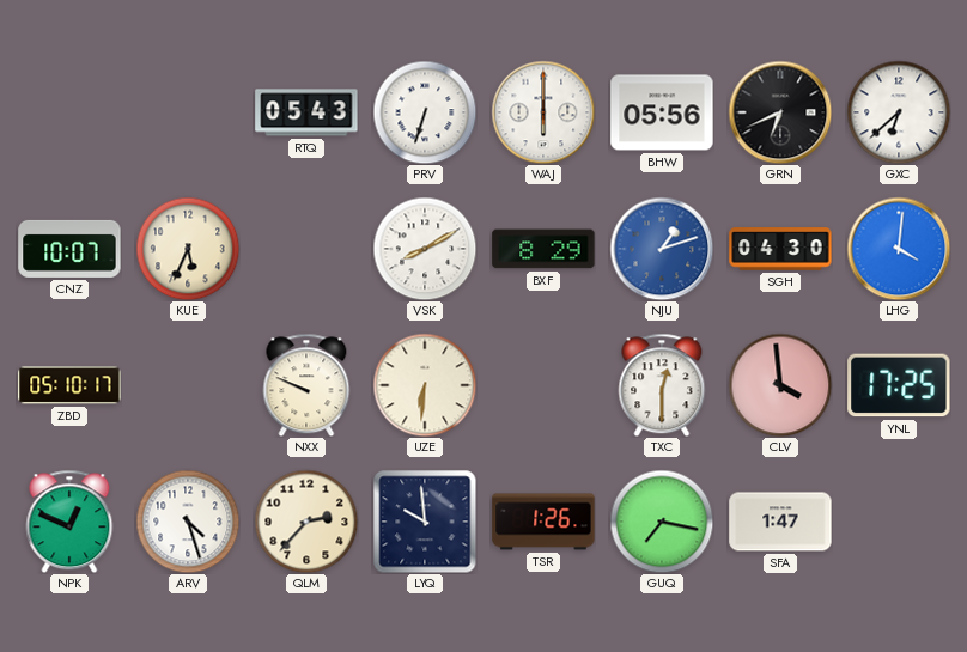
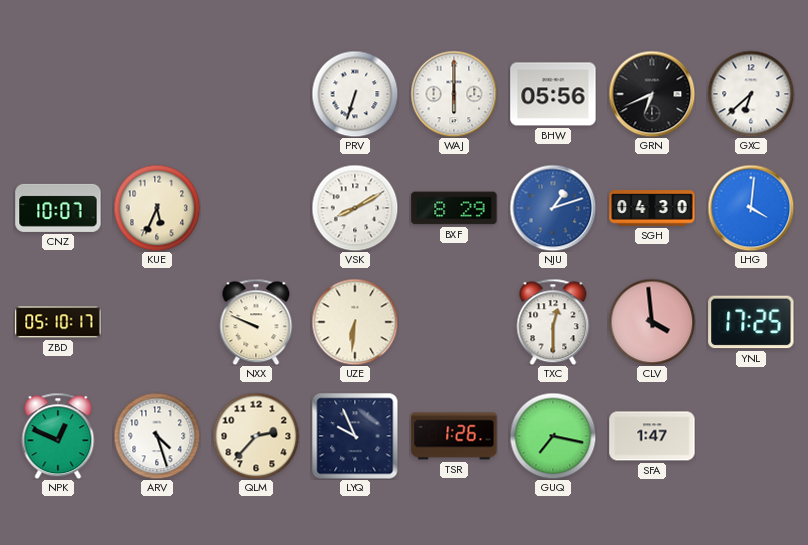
RTQ: 05:43 -> none
LYQ: 9:59 -> 9:56
